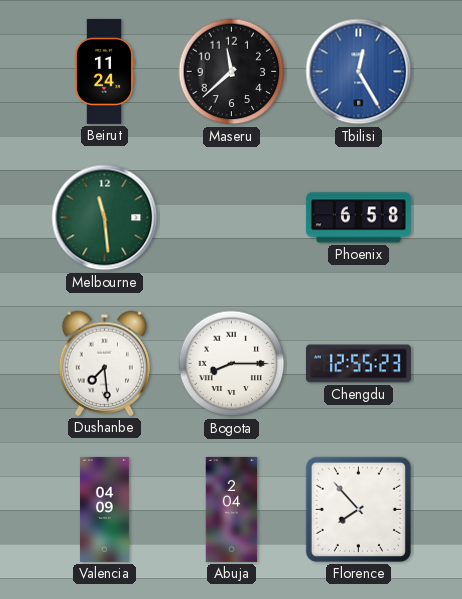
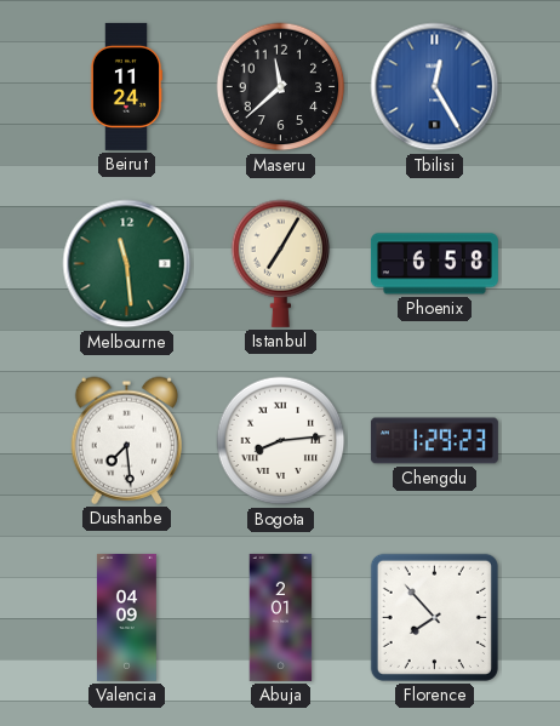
Istanbul: none -> 7:05
Bogota: 8:15 -> 8:14
Chengdu: 12:55 -> 1:29
Abuja: 2:04 -> 2:01
